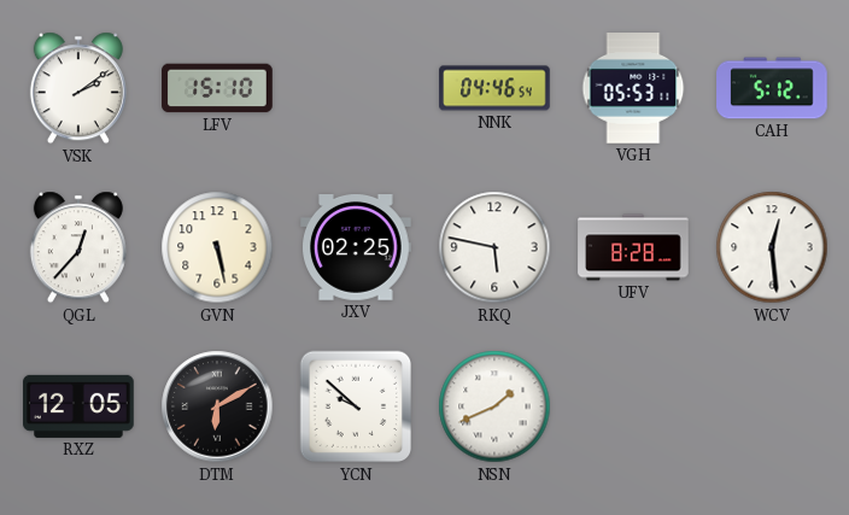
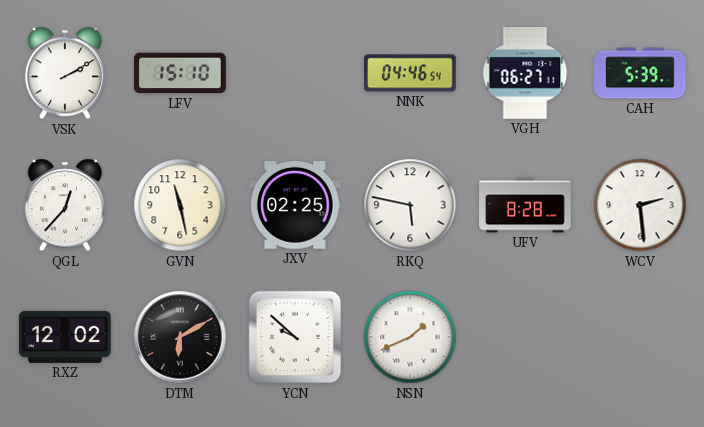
VSK: 2:09 -> 2:10
VGH: 05:53 -> 06:27
CAH: 5:12 -> 5:39
GVN: 5:28 -> 11:28
WCV: 12:29 -> 2:29
RXZ: 12:05 -> 12:02
